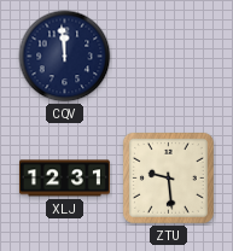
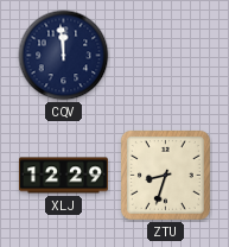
XLJ: 12:31 -> 12:29
ZTU: 9:29 -> 8:33
